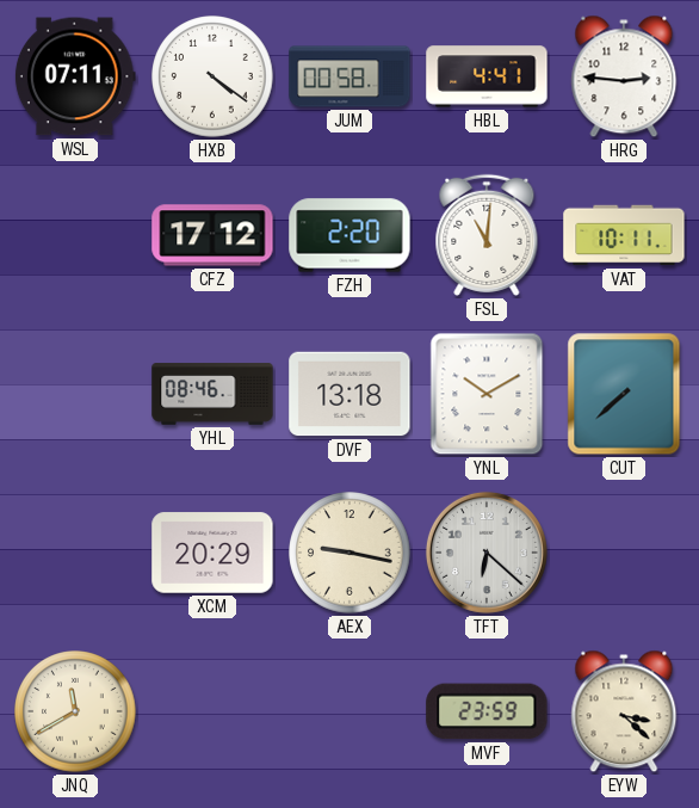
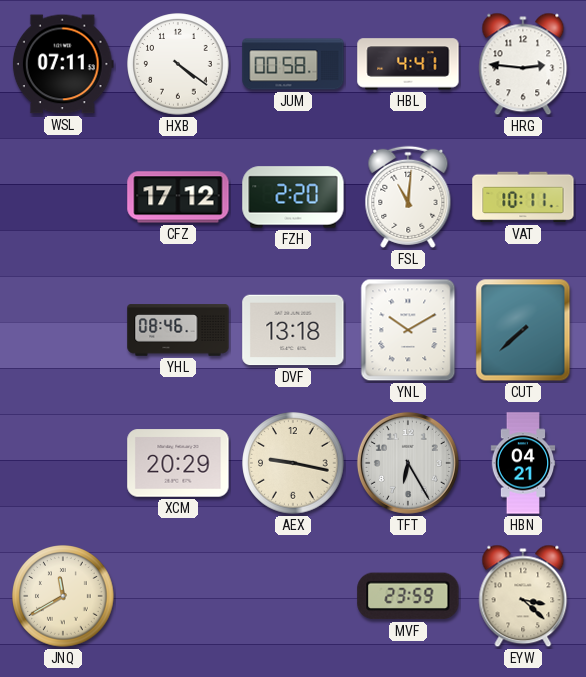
TFT: 6:22 -> 6:25
HBN: none -> 04:21
